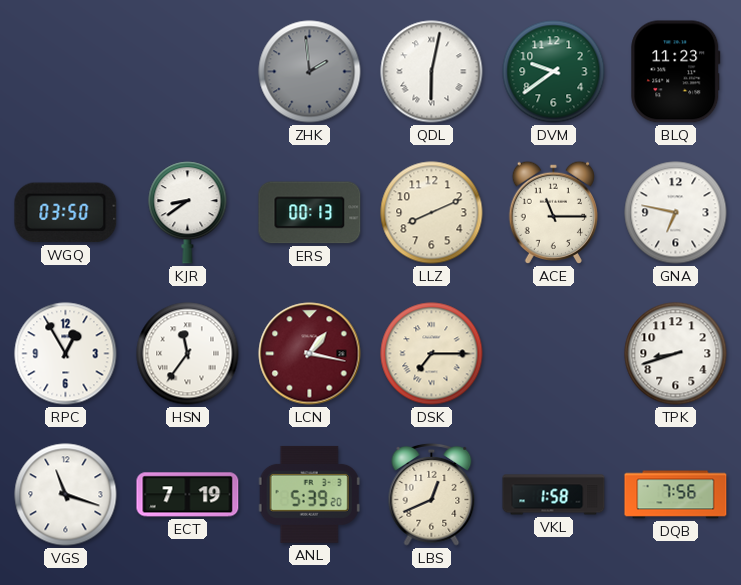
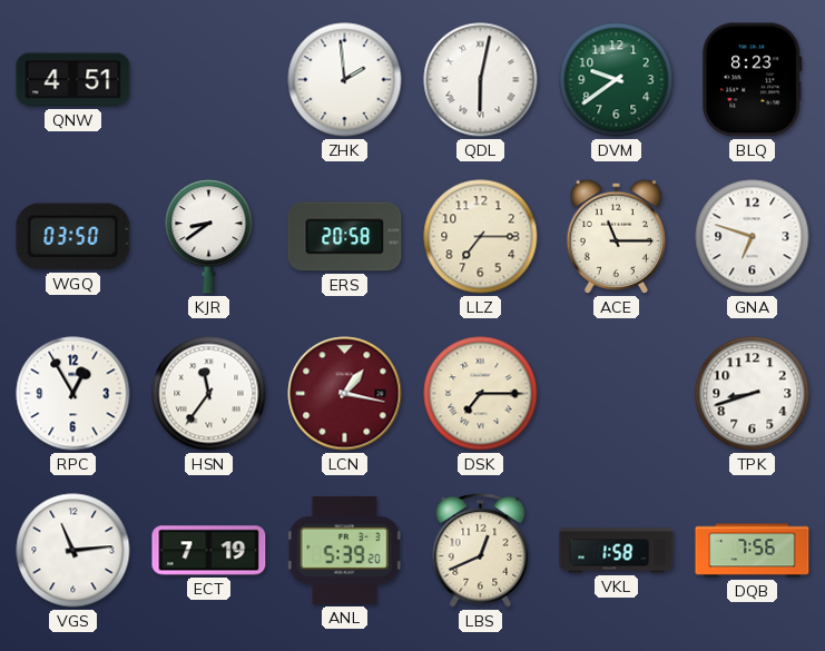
QNW: none -> 4:51
ZHK dial: grey -> white
BLQ: 11:23 -> 8:23
ERS: 00:13 -> 20:58
LLZ: 8:11 -> 7:15
GNA: 6:47 -> 6:48
VGS: 11:18 -> 11:14
